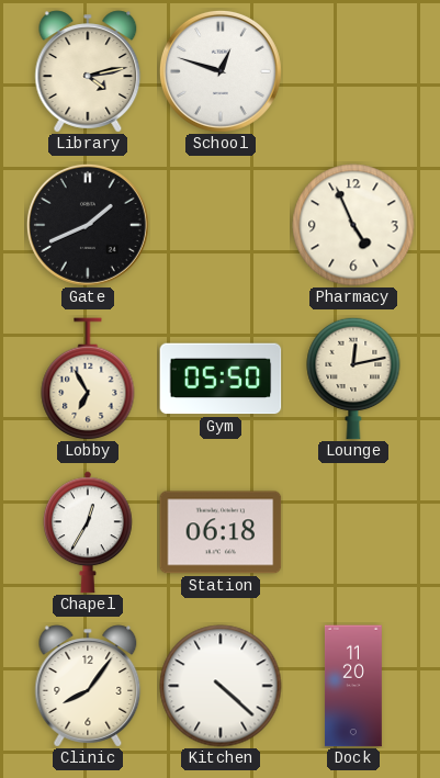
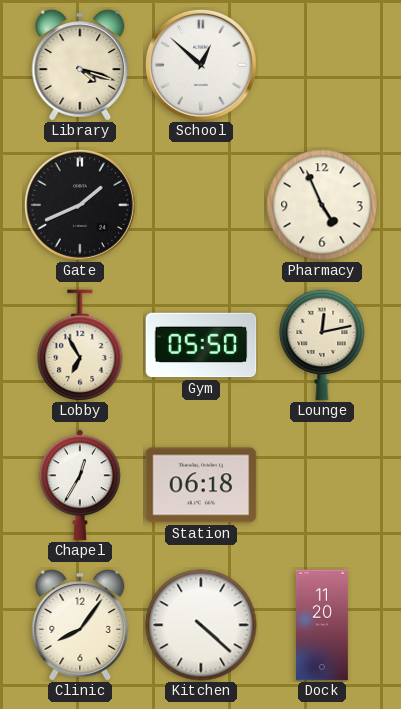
Library: 4:13 -> 4:18
School: 12:48 -> 12:52
